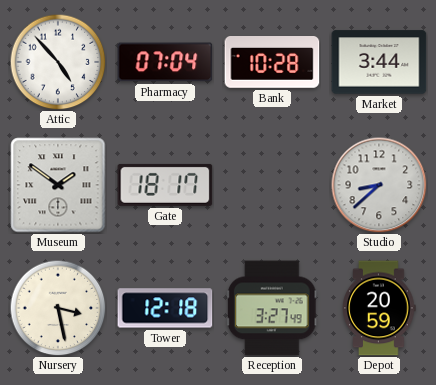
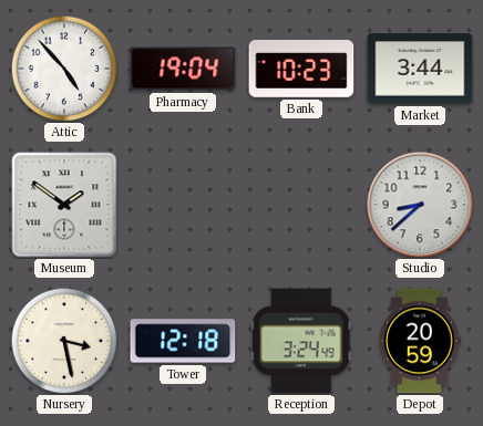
Pharmacy: 07:04 -> 19:04
Bank: 10:28 -> 10:23
Gate: 18:17 -> none
Reception: 3:27 -> 3:24
